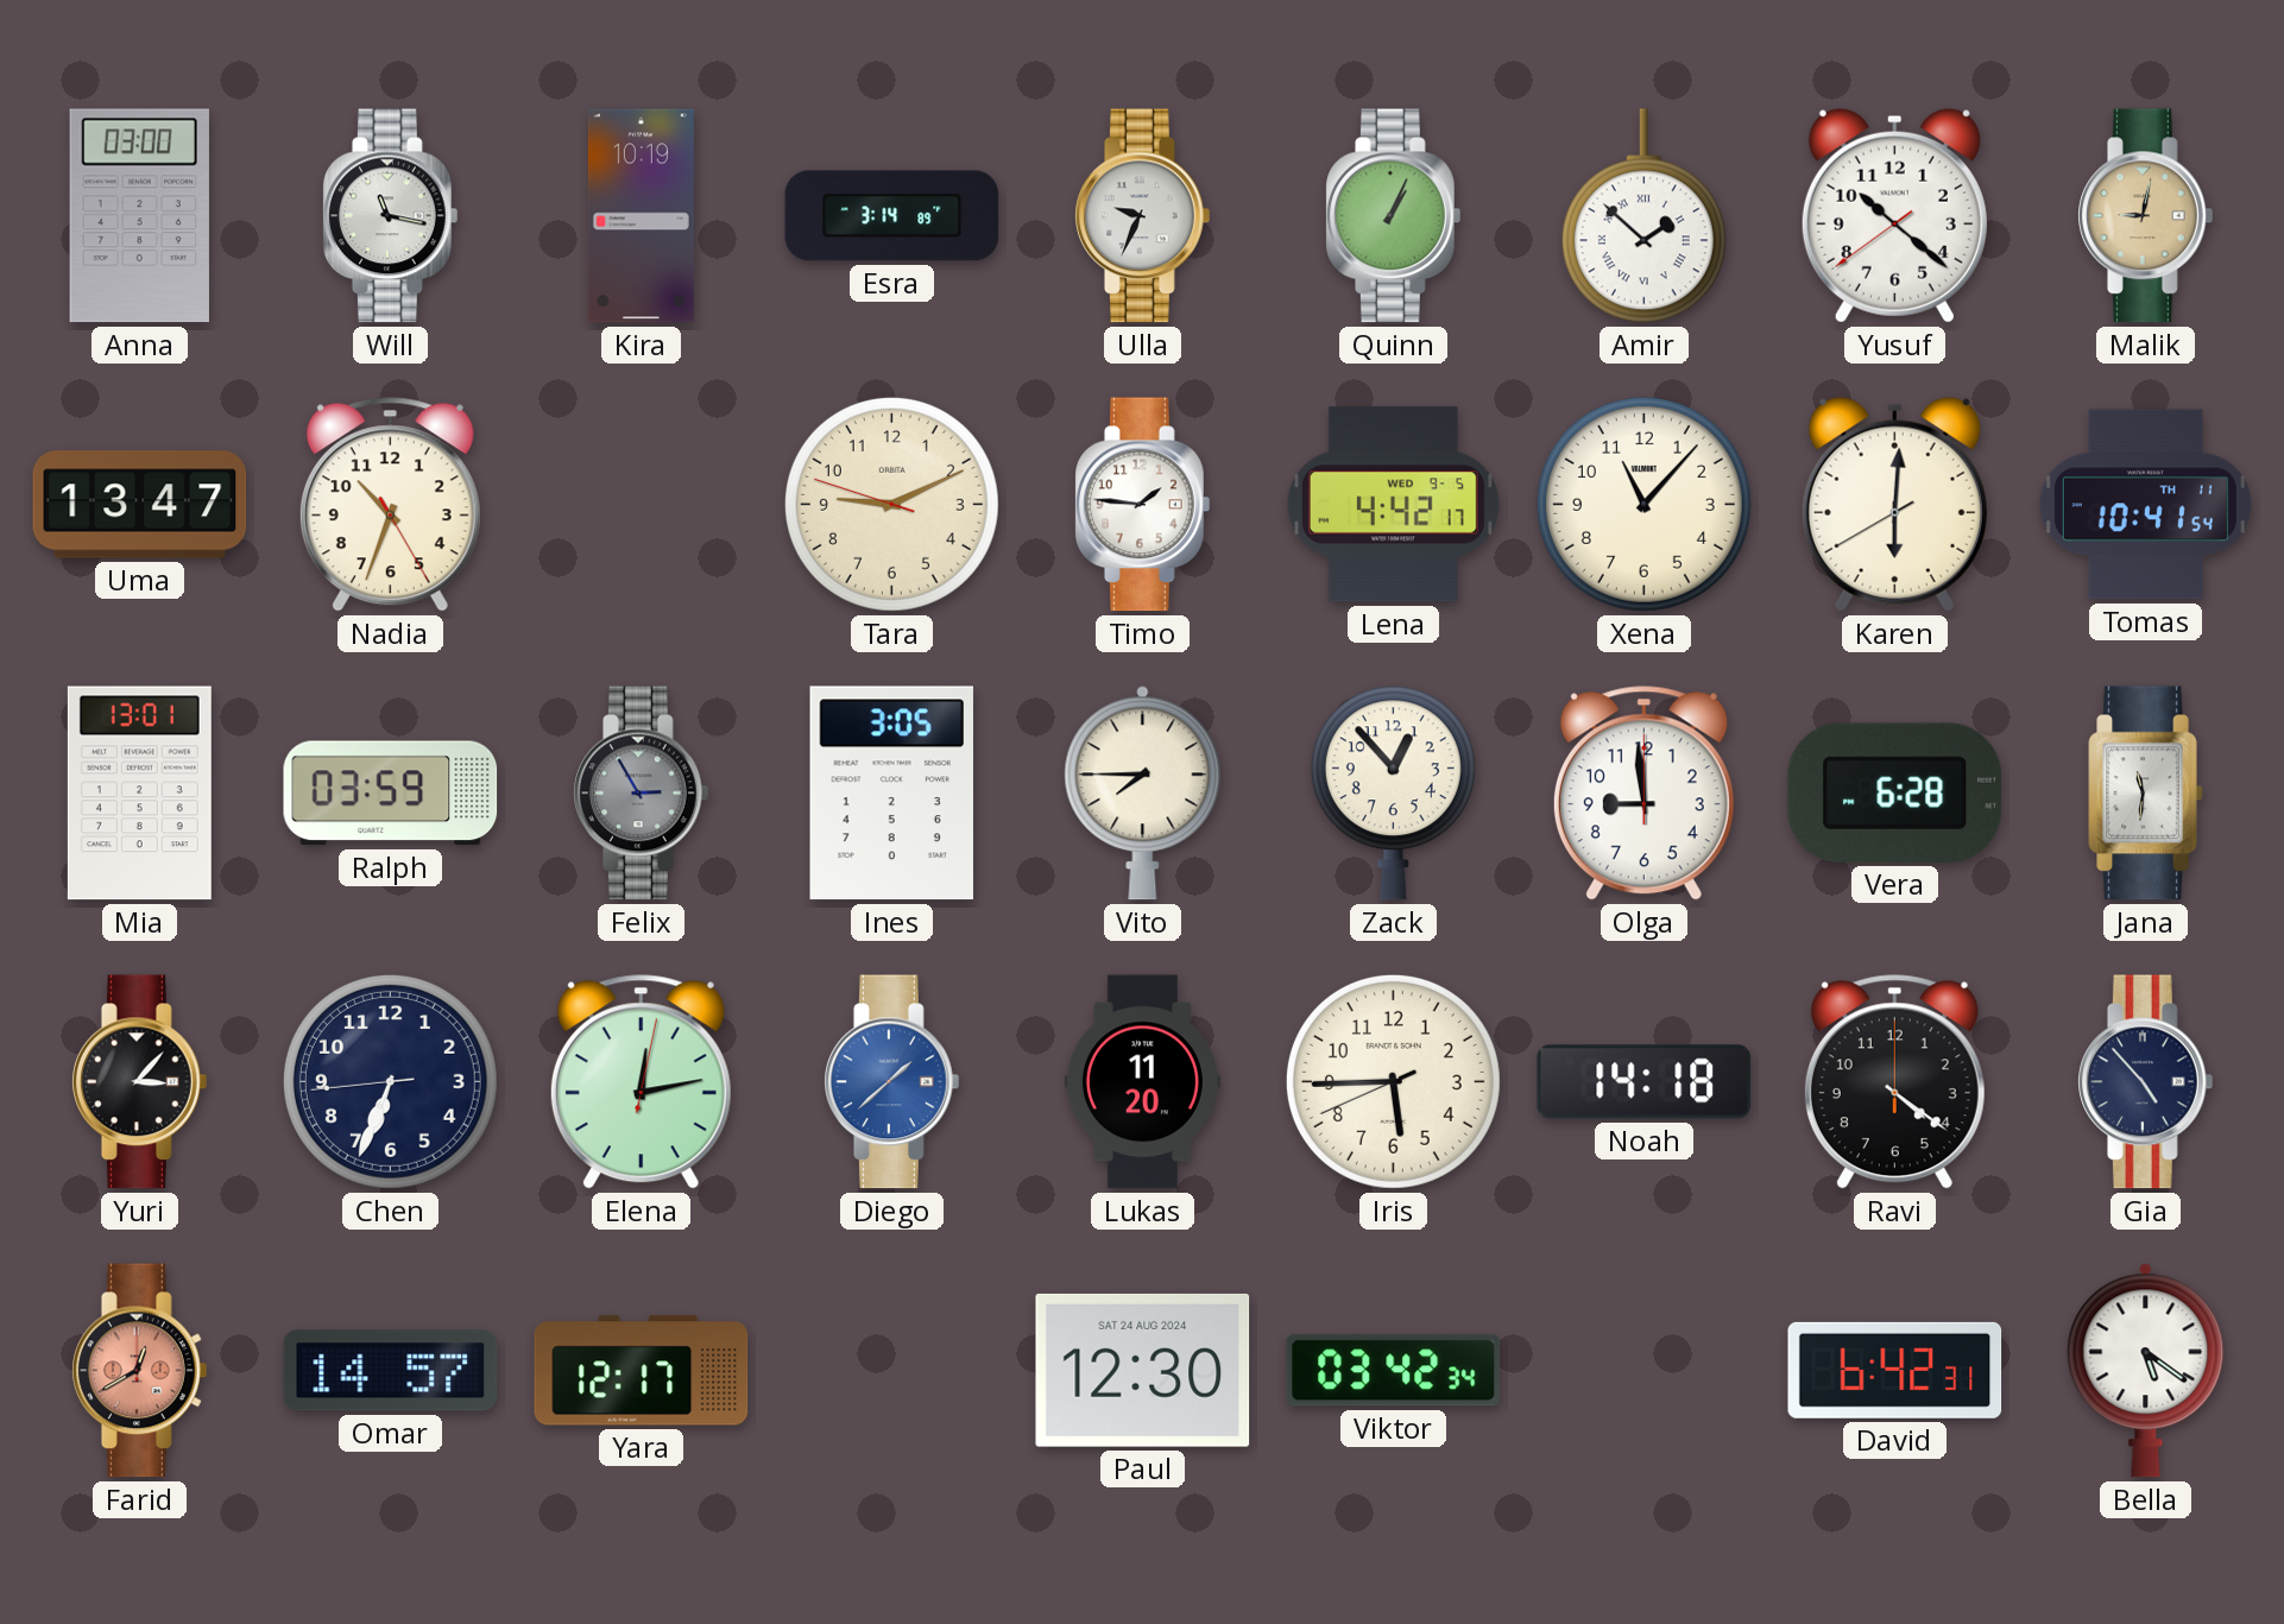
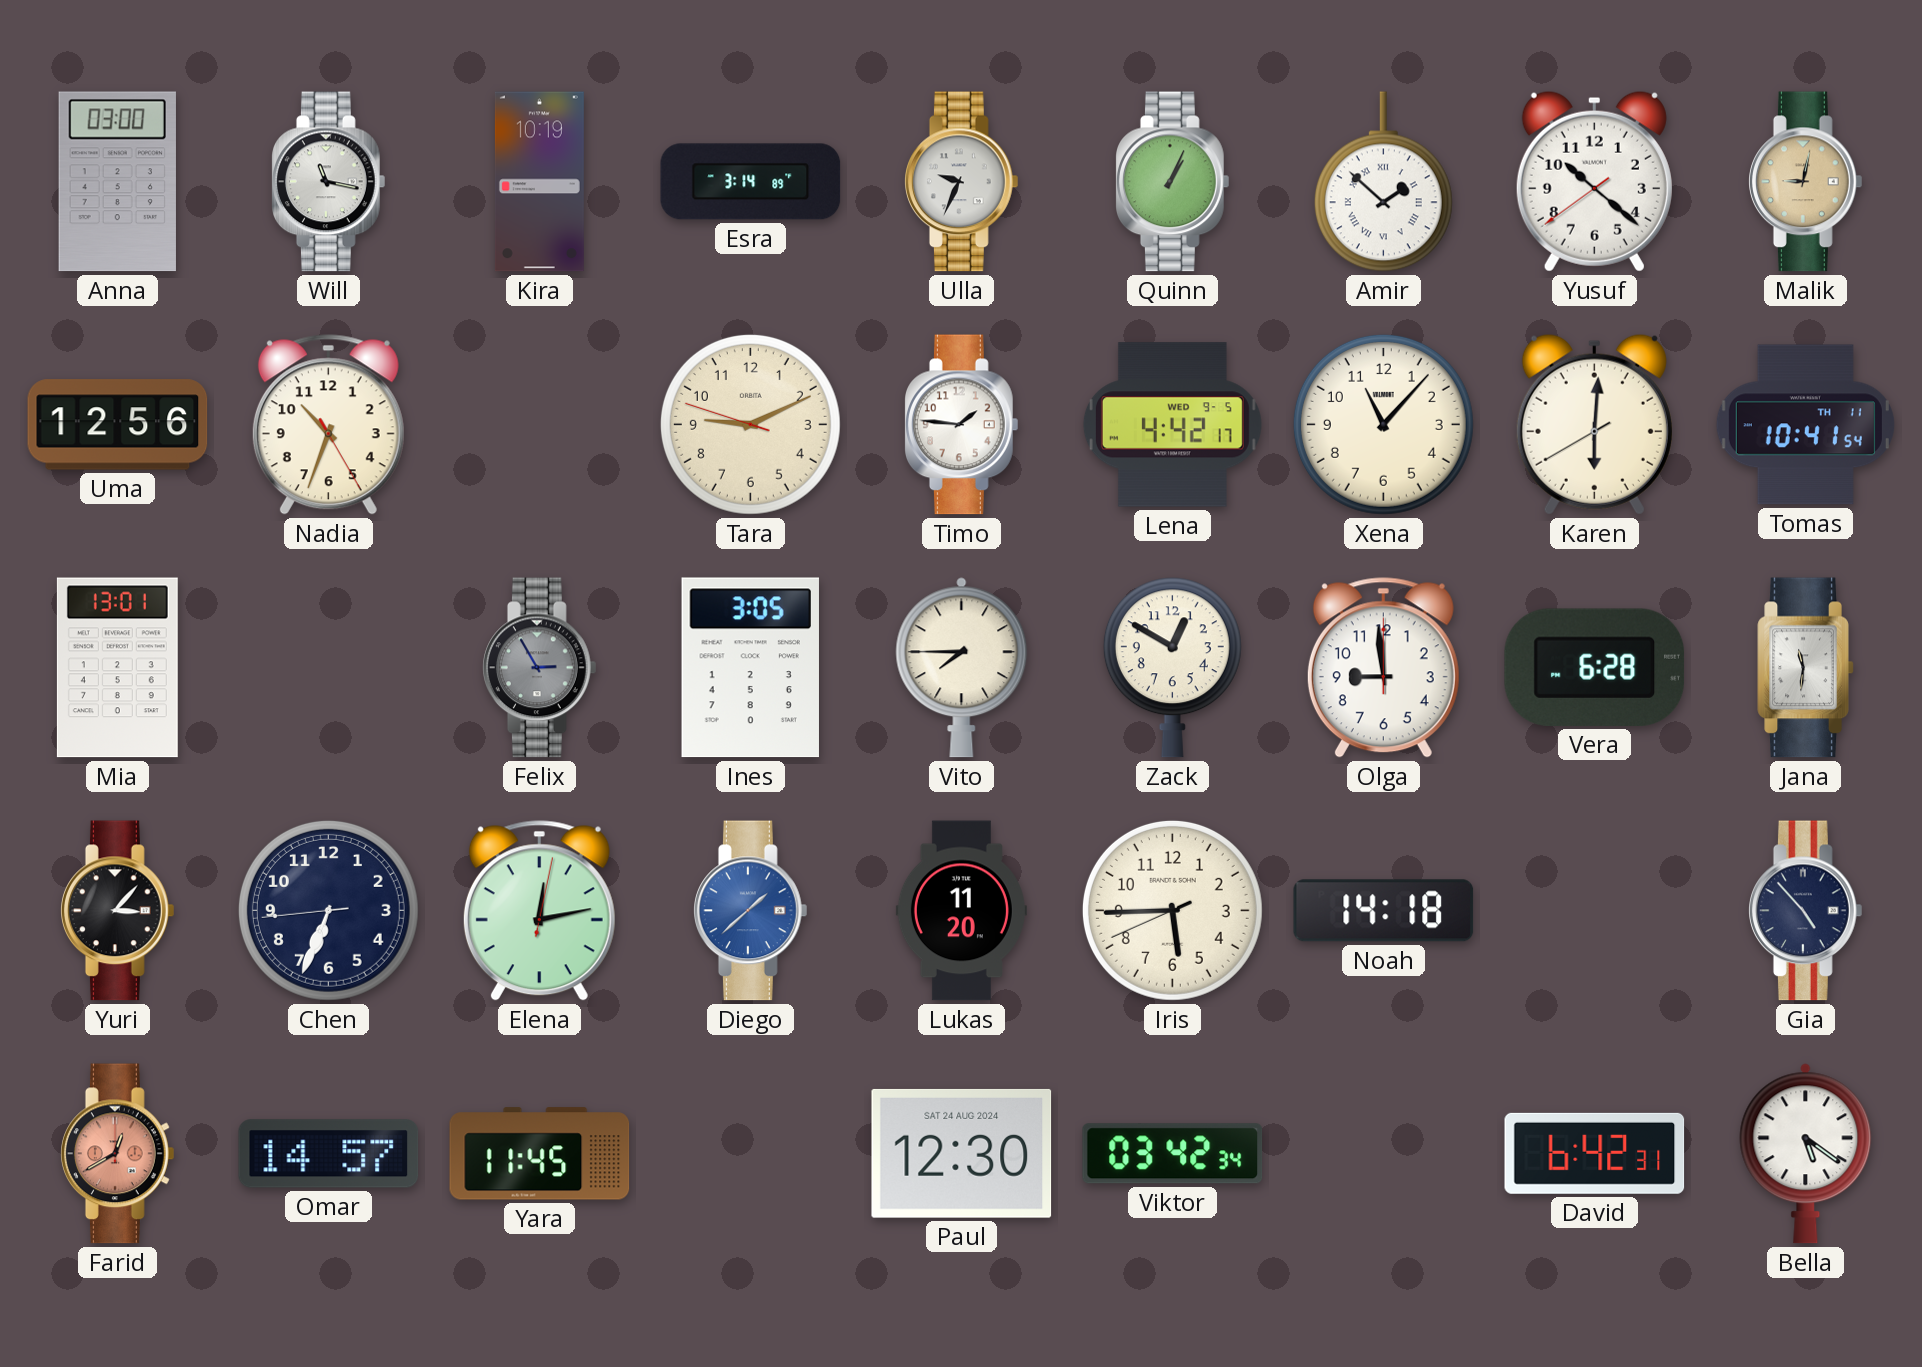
Uma: 13:47 -> 12:56
Ralph: 03:59 -> none
Zack: 12:53 -> 12:50
Ravi: 4:21 -> none
Yara: 12:17 -> 11:45
